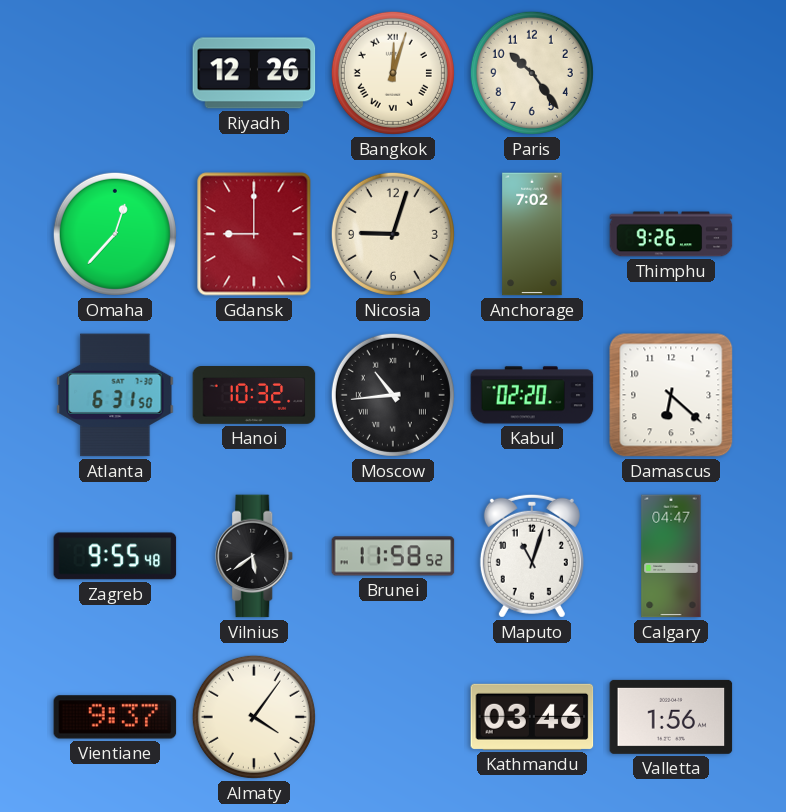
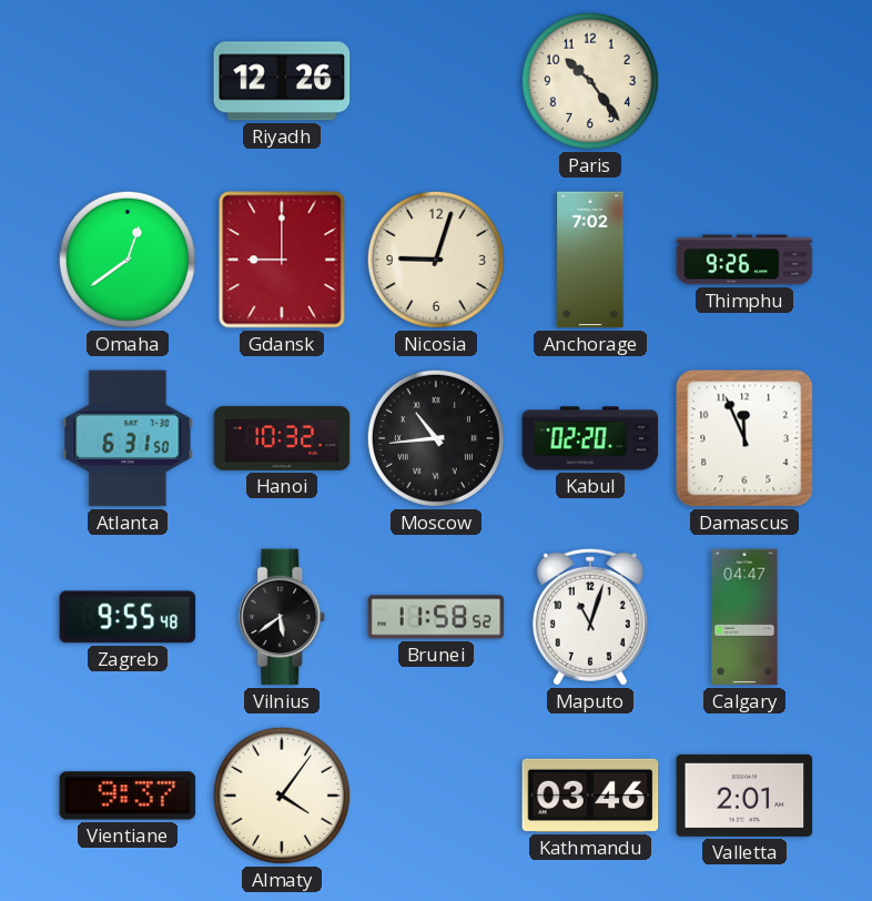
Bangkok: 12:03 -> none
Omaha: 12:37 -> 12:39
Damascus: 6:22 -> 11:56
Valletta: 1:56 -> 2:01
